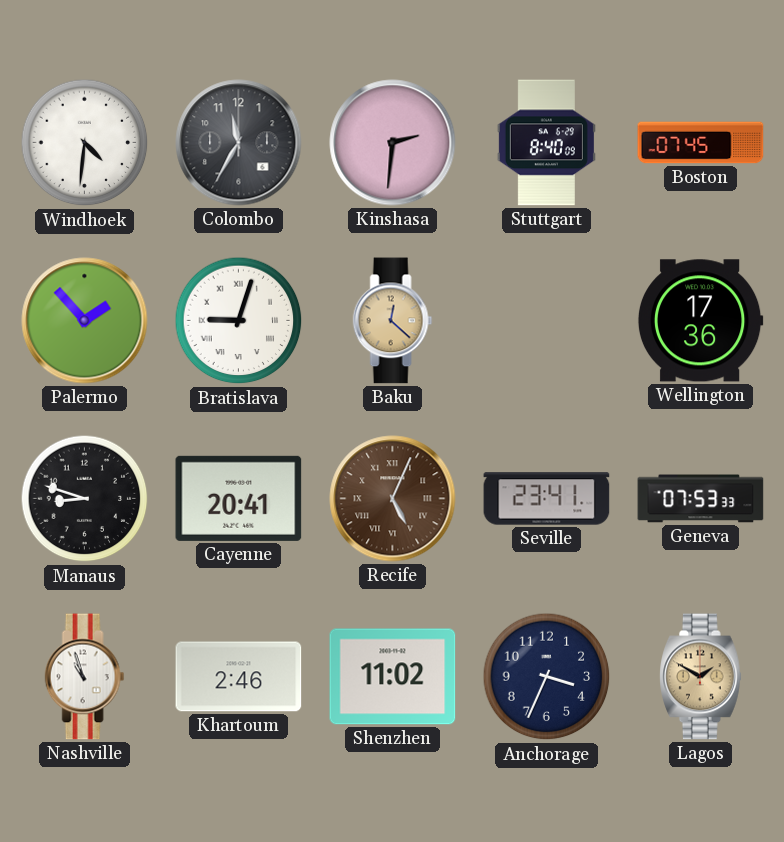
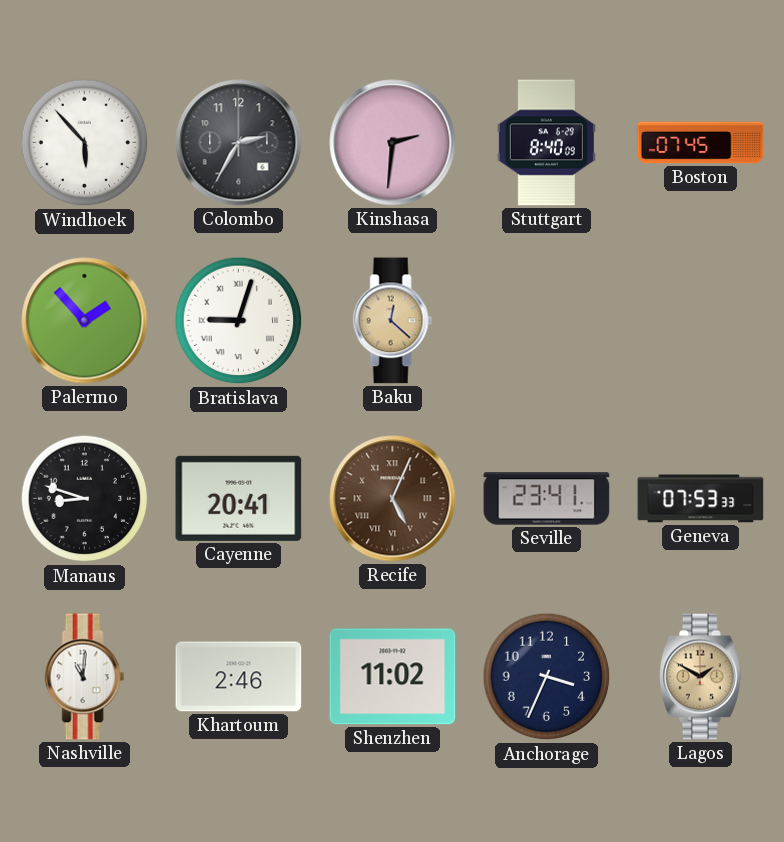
Windhoek: 4:31 -> 5:53
Colombo: 11:35 -> 2:35
Wellington: 17:36 -> none
Nashville: 10:57 -> 11:01
